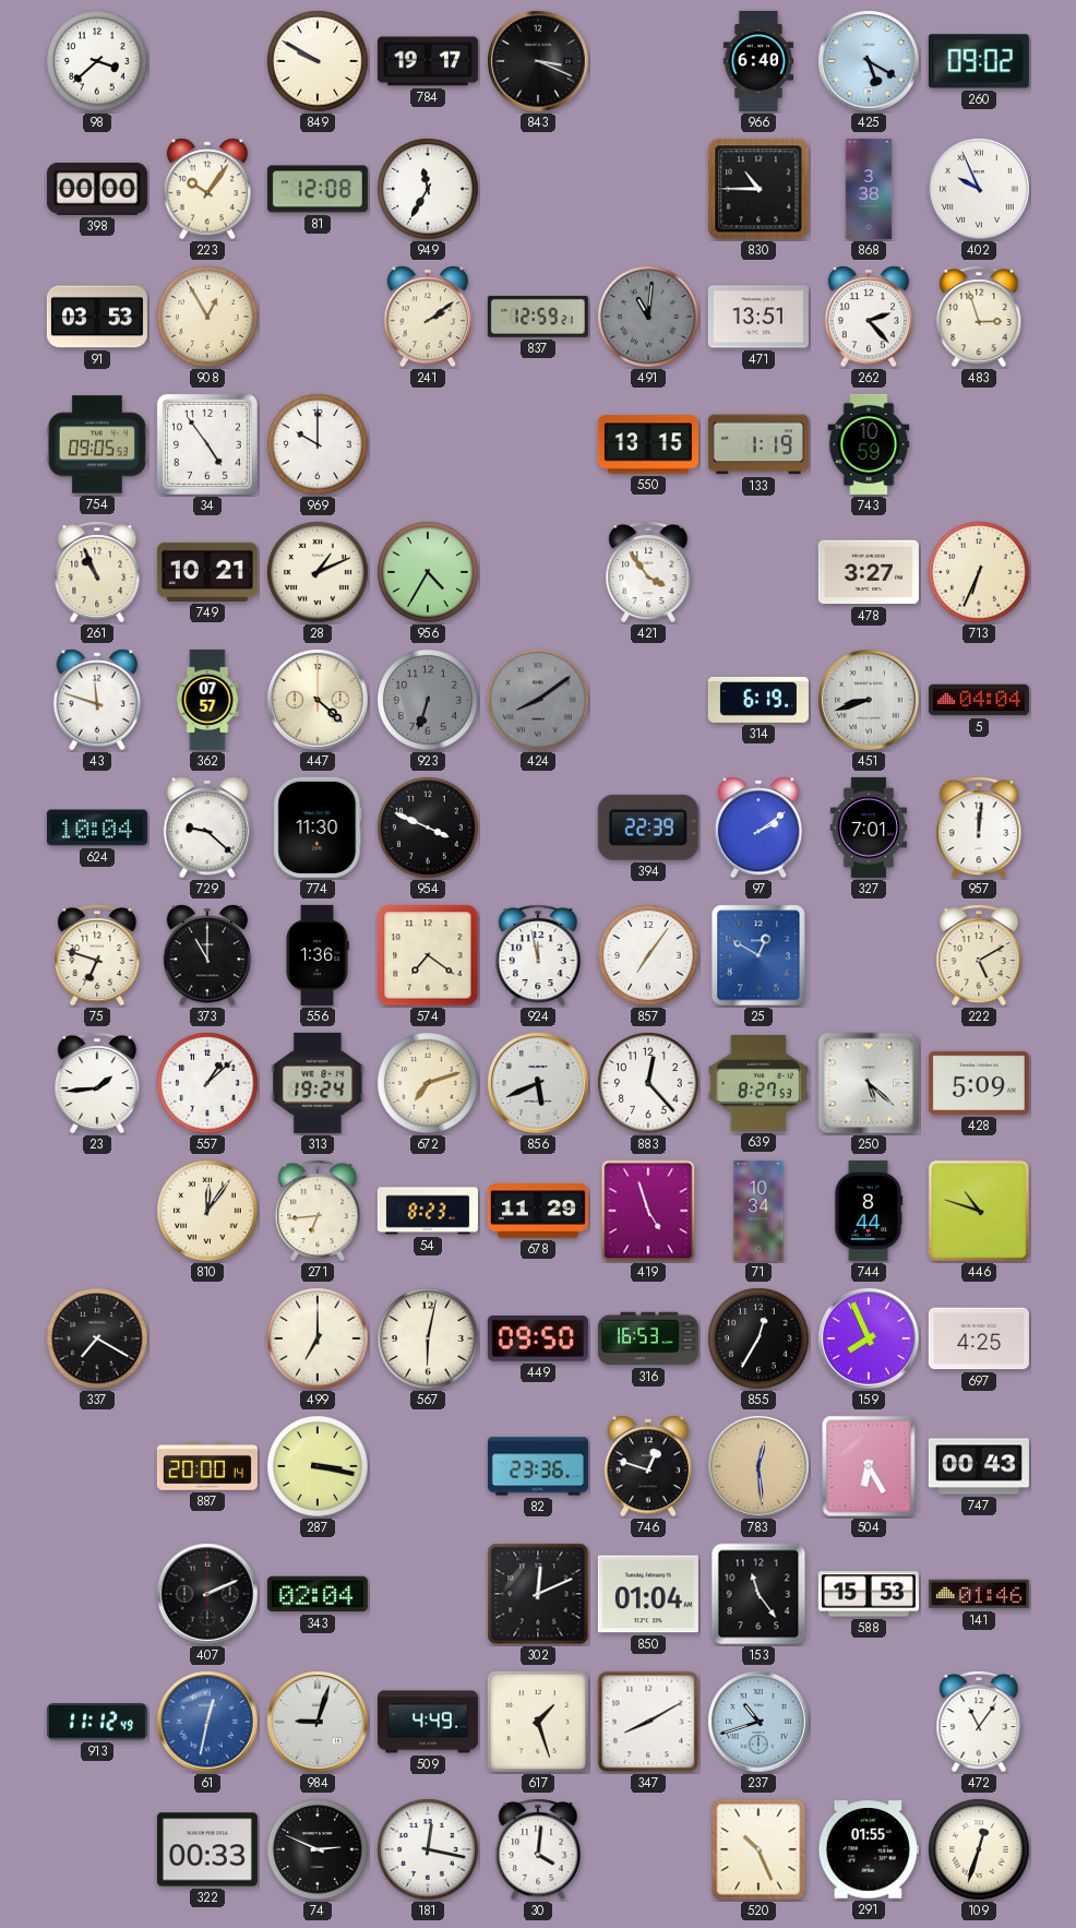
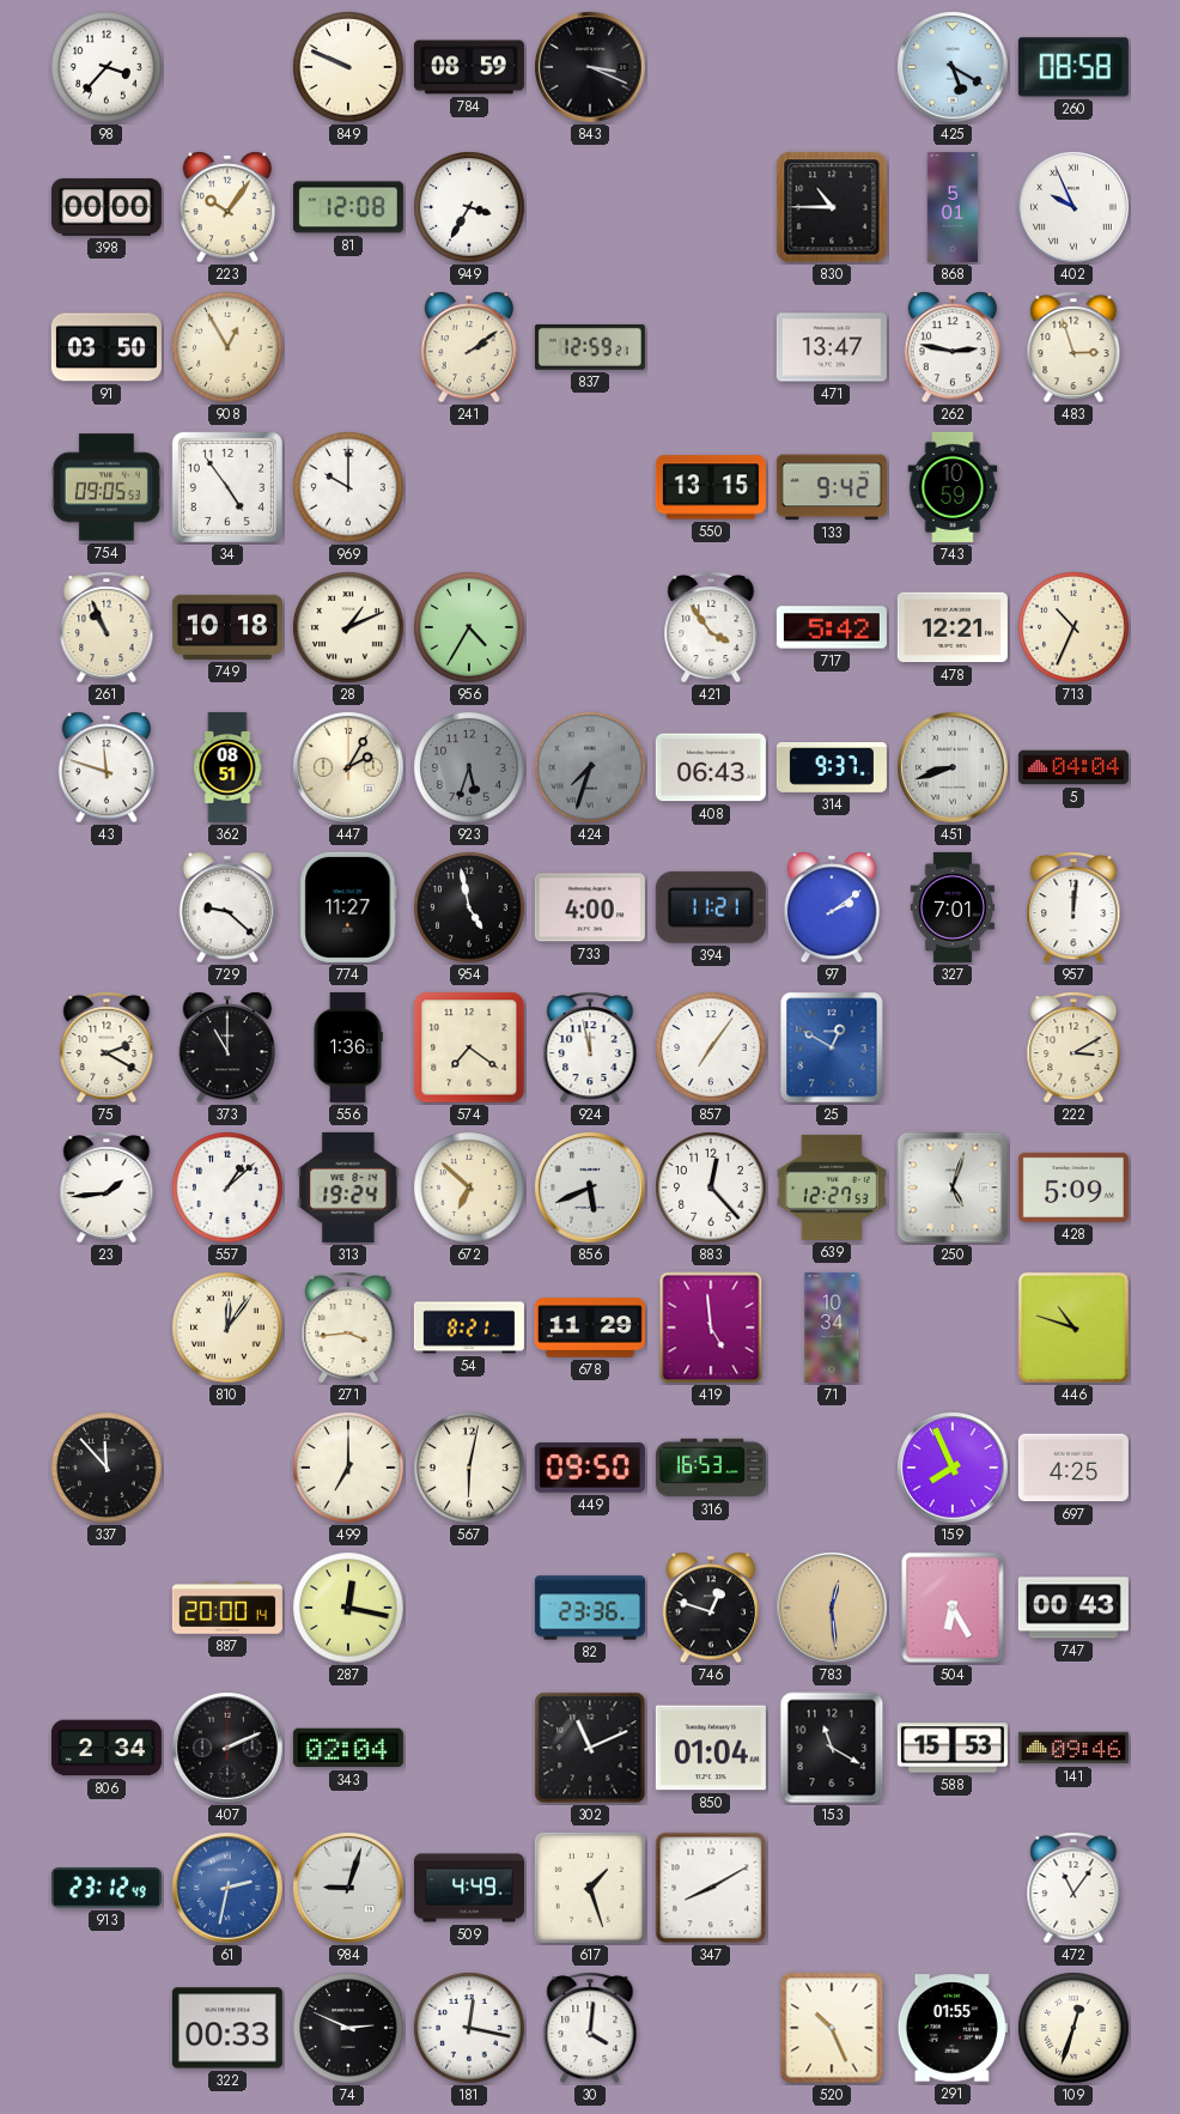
98: 3:38 -> 3:37
849: 9:50 -> 9:49
784: 19:17 -> 08:59
966: 6:40 -> none
260: 09:02 -> 08:58
949: 11:35 -> 3:35
868: 3:38 -> 5:01
91: 03:53 -> 03:50
491: 11:01 -> none
471: 13:51 -> 13:47
262: 2:23 -> 2:47
133: 1:19 -> 9:42
749: 10:21 -> 10:18
717: none -> 5:42
478: 3:27 -> 12:21
713: 6:34 -> 10:34
362: 07:57 -> 08:51
447: 4:22 -> 2:05
923: 6:33 -> 5:33
424: 8:09 -> 7:33
408: none -> 06:43
314: 6:19 -> 9:37
624: 10:04 -> none
774: 11:30 -> 11:27
954: 3:49 -> 4:58
733: none -> 4:00
394: 22:39 -> 11:21
75: 6:48 -> 2:20
222: 5:10 -> 3:10
672: 7:12 -> 6:52
639: 8:27 -> 12:27
250: 5:22 -> 5:03
271: 6:44 -> 3:44
54: 8:23 -> 8:21
419: 4:57 -> 4:59
744: 8:44 -> none
337: 7:20 -> 11:53
855: 12:35 -> none
287: 3:17 -> 12:17
806: none -> 2:34
302: 12:11 -> 11:11
153: 11:24 -> 11:20
141: 01:46 -> 09:46
913: 11:12 -> 23:12
61: 12:32 -> 2:32
237: 10:42 -> none
